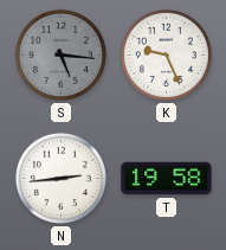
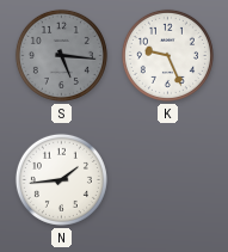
N: 2:44 -> 1:44
T: 19:58 -> none
